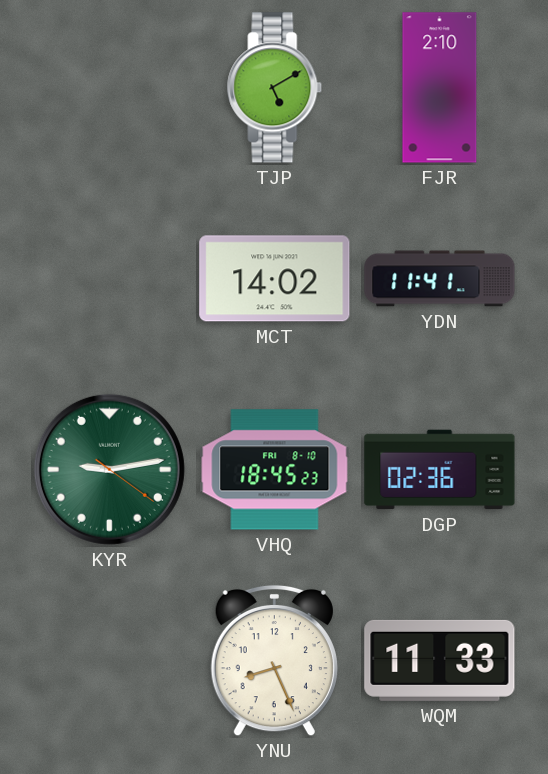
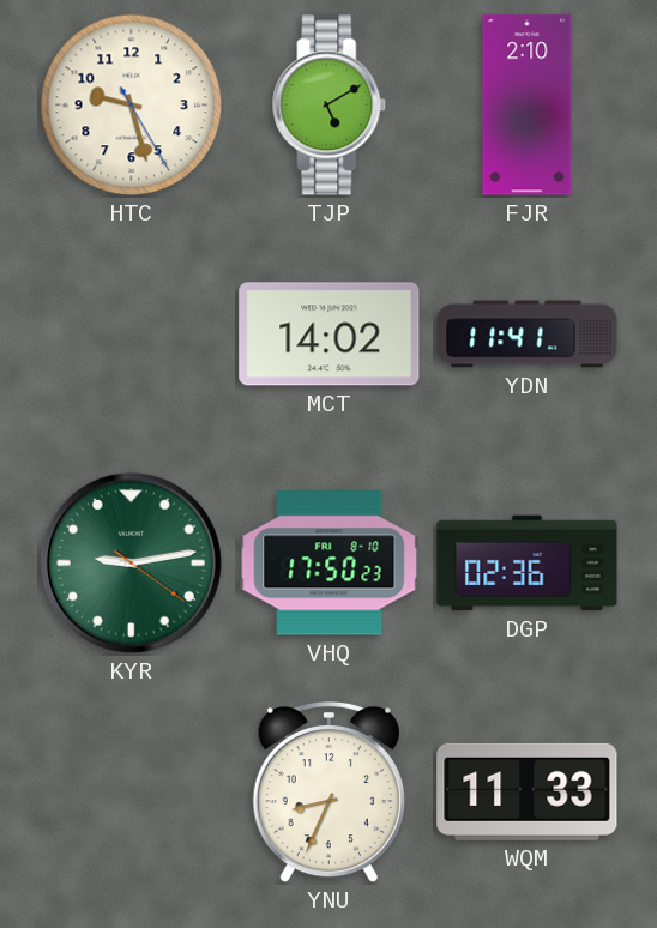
HTC: none -> 9:27
VHQ: 18:45 -> 17:50
YNU: 8:26 -> 8:34
